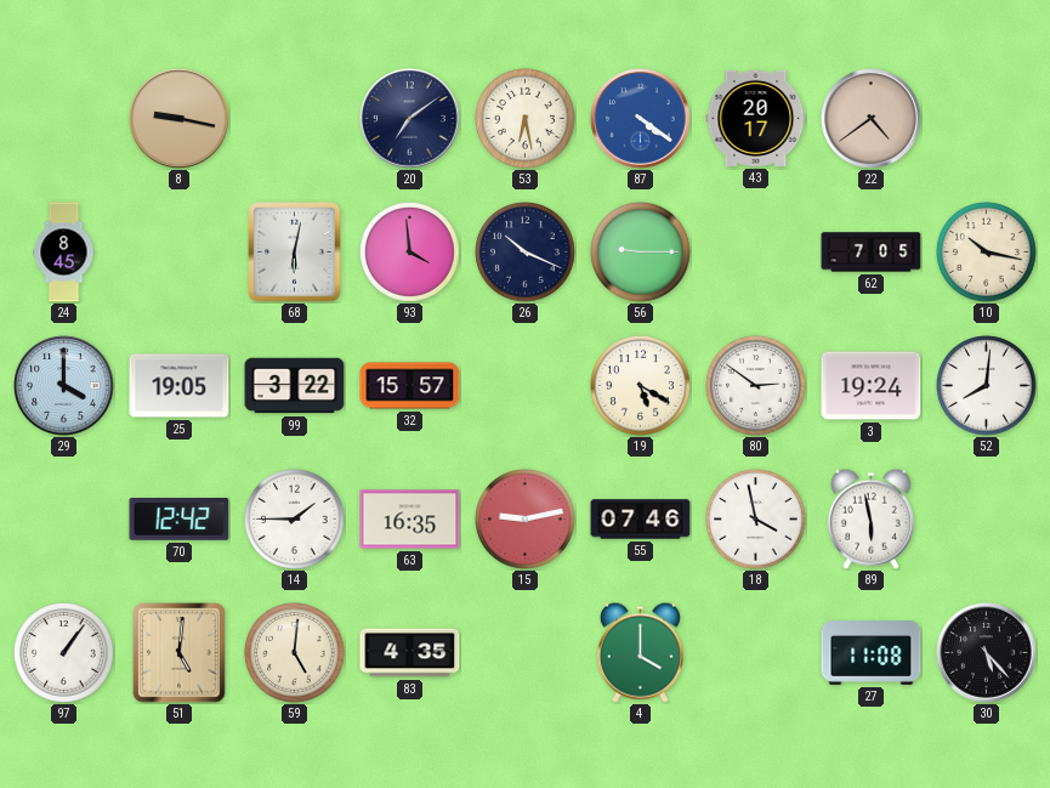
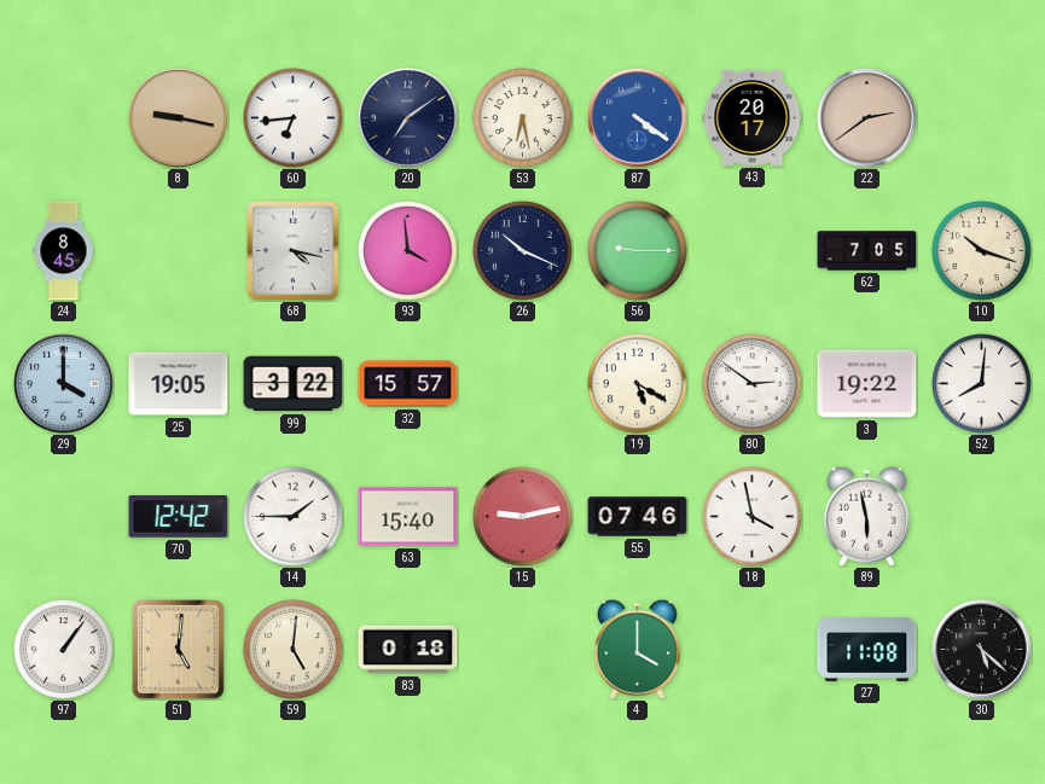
60: none -> 6:44
22: 4:39 -> 2:39
68: 6:02 -> 4:17
10: 10:17 -> 10:18
3: 19:24 -> 19:22
63: 16:35 -> 15:40
83: 4:35 -> 0:18
30: 5:23 -> 5:22
